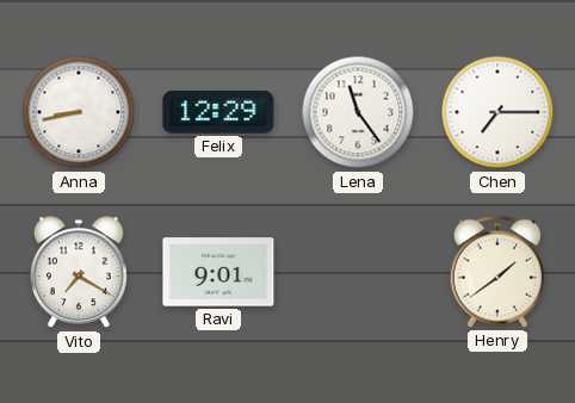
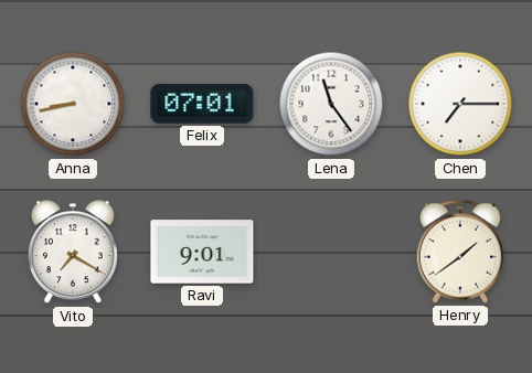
Felix: 12:29 -> 07:01
